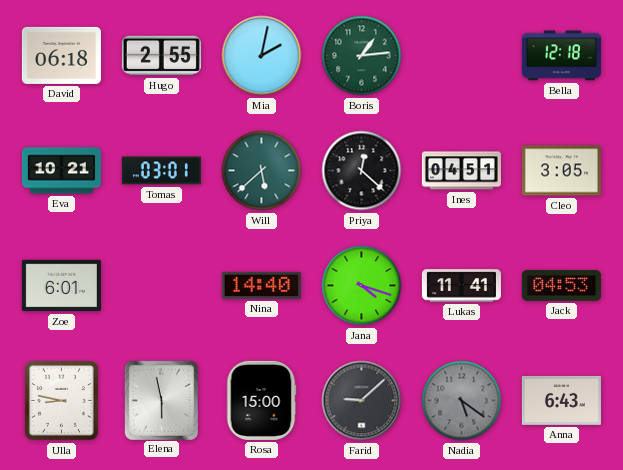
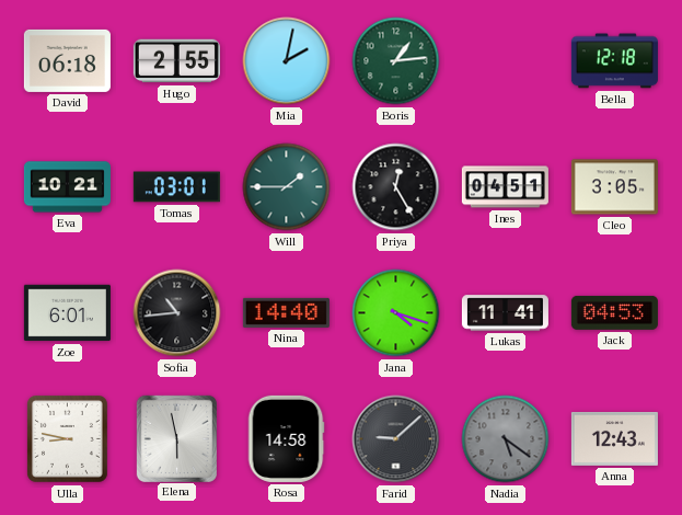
Will: 5:38 -> 1:45
Priya: 12:22 -> 12:25
Sofia: none -> 10:44
Rosa: 15:00 -> 14:58
Anna: 6:43 -> 12:43
